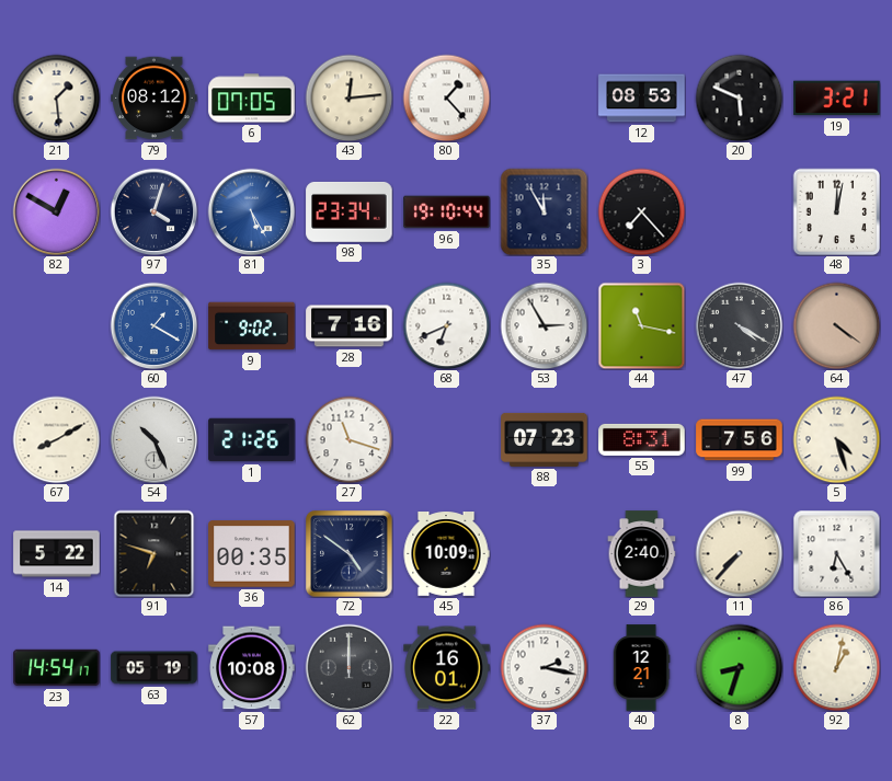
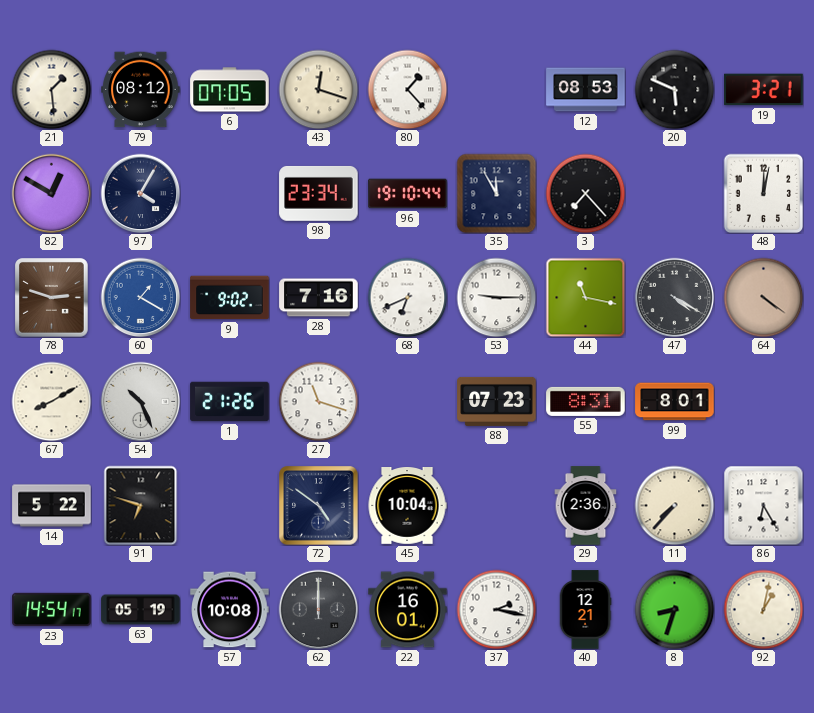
43: 12:14 -> 12:18
97: 4:03 -> 4:05
81: 5:25 -> none
78: none -> 2:48
53: 2:55 -> 9:15
99: 7:56 -> 8:01
5: 4:27 -> none
36: 00:35 -> none
45: 10:09 -> 10:04
29: 2:40 -> 2:36
